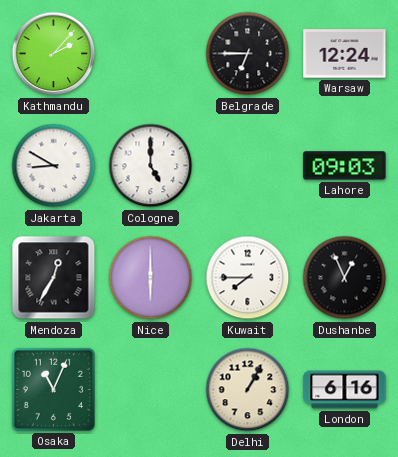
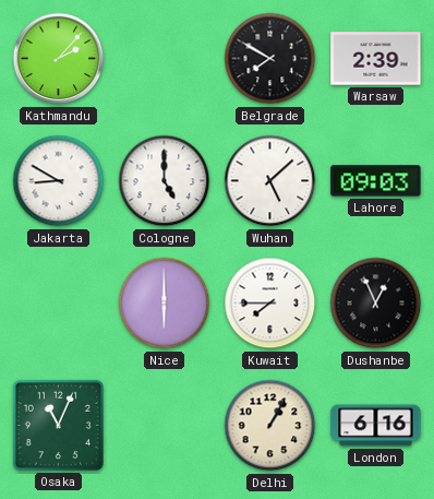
Belgrade: 6:45 -> 7:50
Warsaw: 12:24 -> 2:39
Wuhan: none -> 5:08
Mendoza: 12:35 -> none
